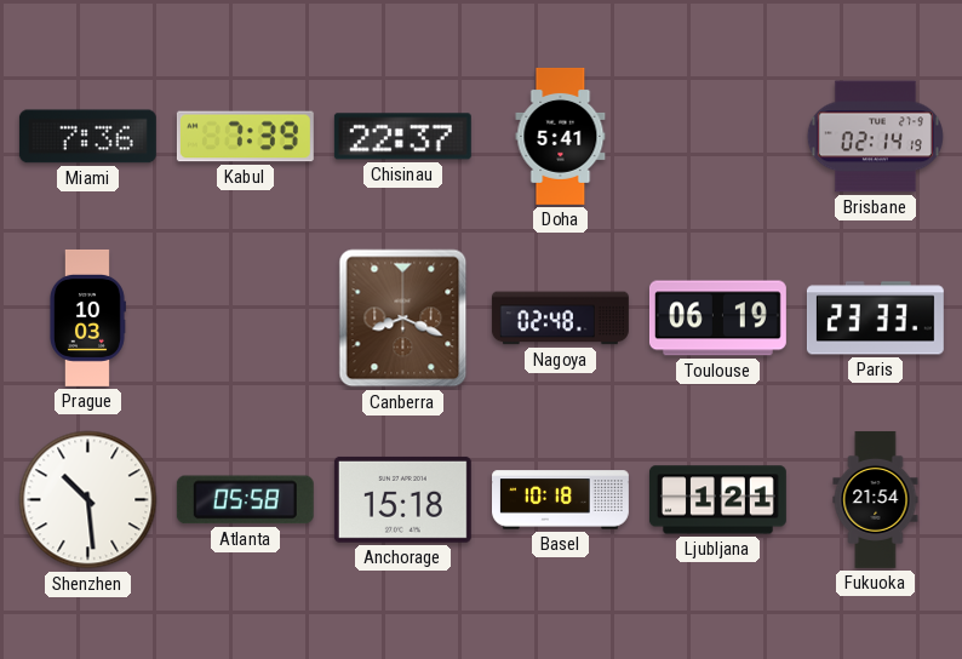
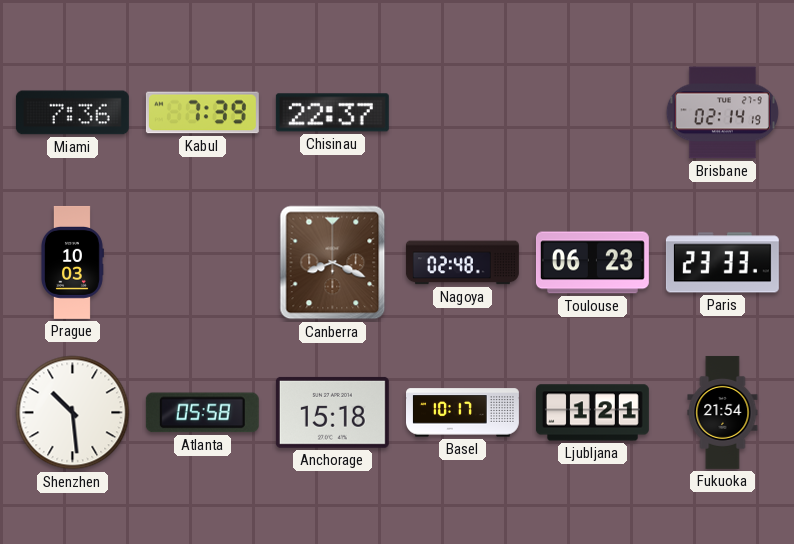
Doha: 5:41 -> none
Toulouse: 06:19 -> 06:23
Basel: 10:18 -> 10:17
